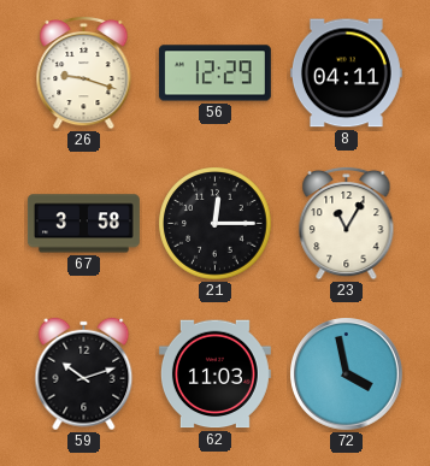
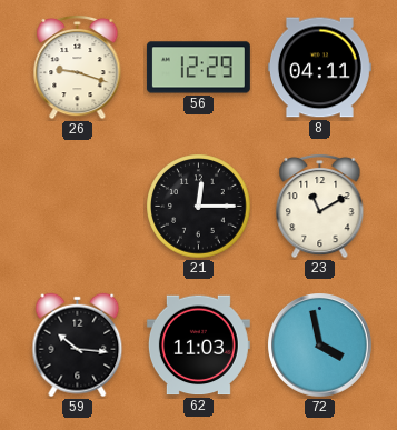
67: 3:58 -> none
23: 11:05 -> 11:10
59: 10:12 -> 10:16
